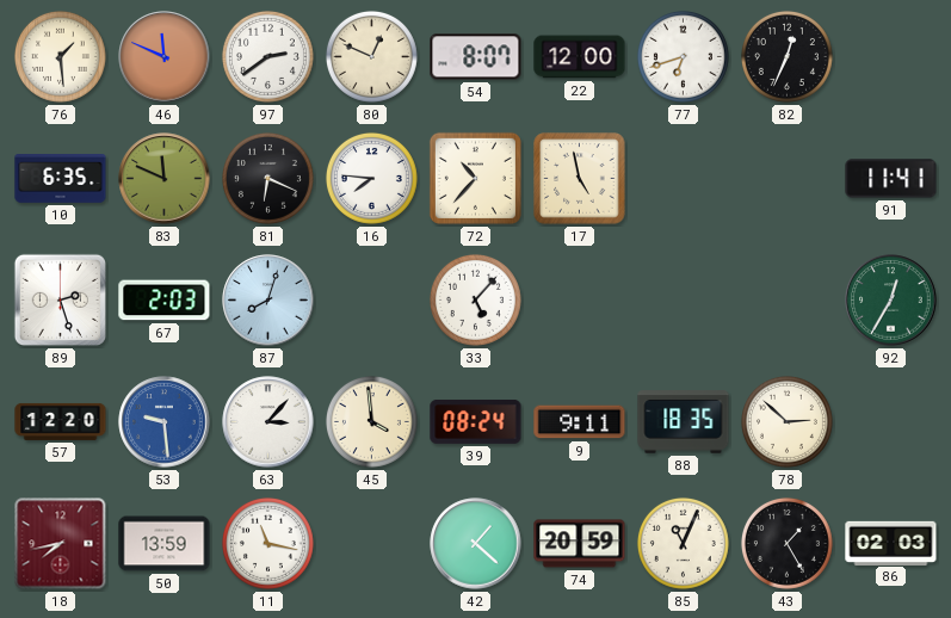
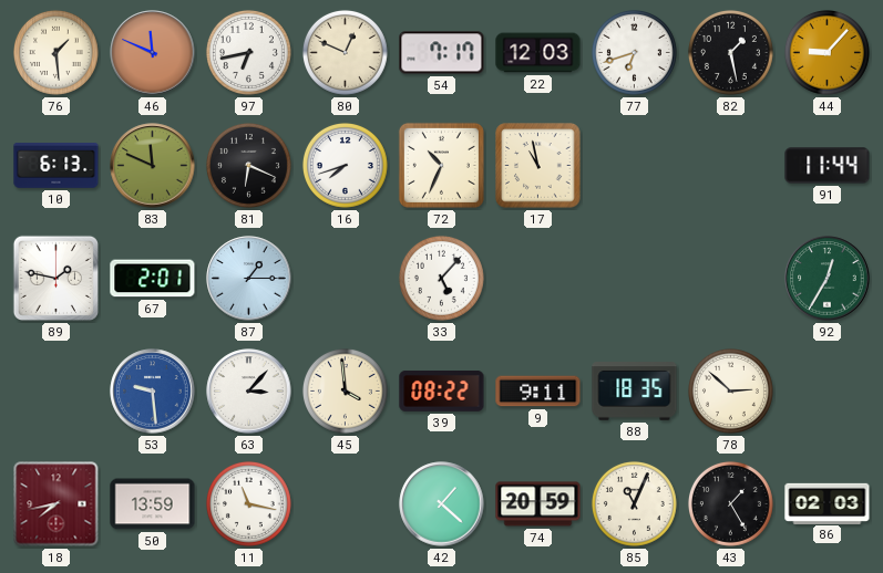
97: 2:39 -> 6:43
54: 8:07 -> 7:17
22: 12:00 -> 12:03
82: 12:34 -> 1:28
44: none -> 9:07
10: 6:35 -> 6:13
16: 7:46 -> 7:42
72: 10:37 -> 10:34
17: 4:58 -> 10:58
91: 11:41 -> 11:44
89: 2:27 -> 1:47
67: 2:03 -> 2:01
87: 8:03 -> 1:15
57: 12:20 -> none
39: 08:24 -> 08:22
